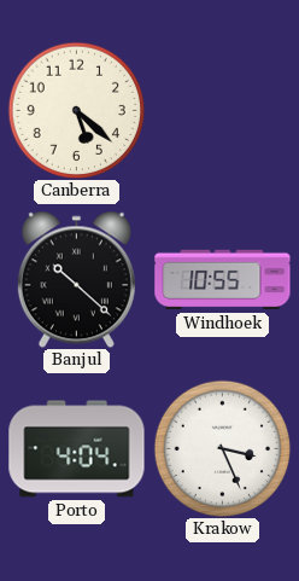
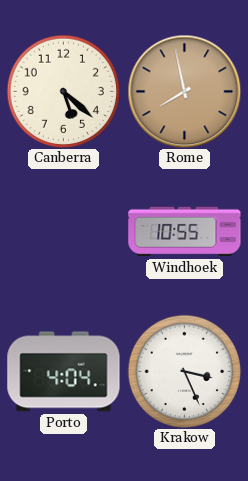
Rome: none -> 7:58
Banjul: 10:22 -> none
